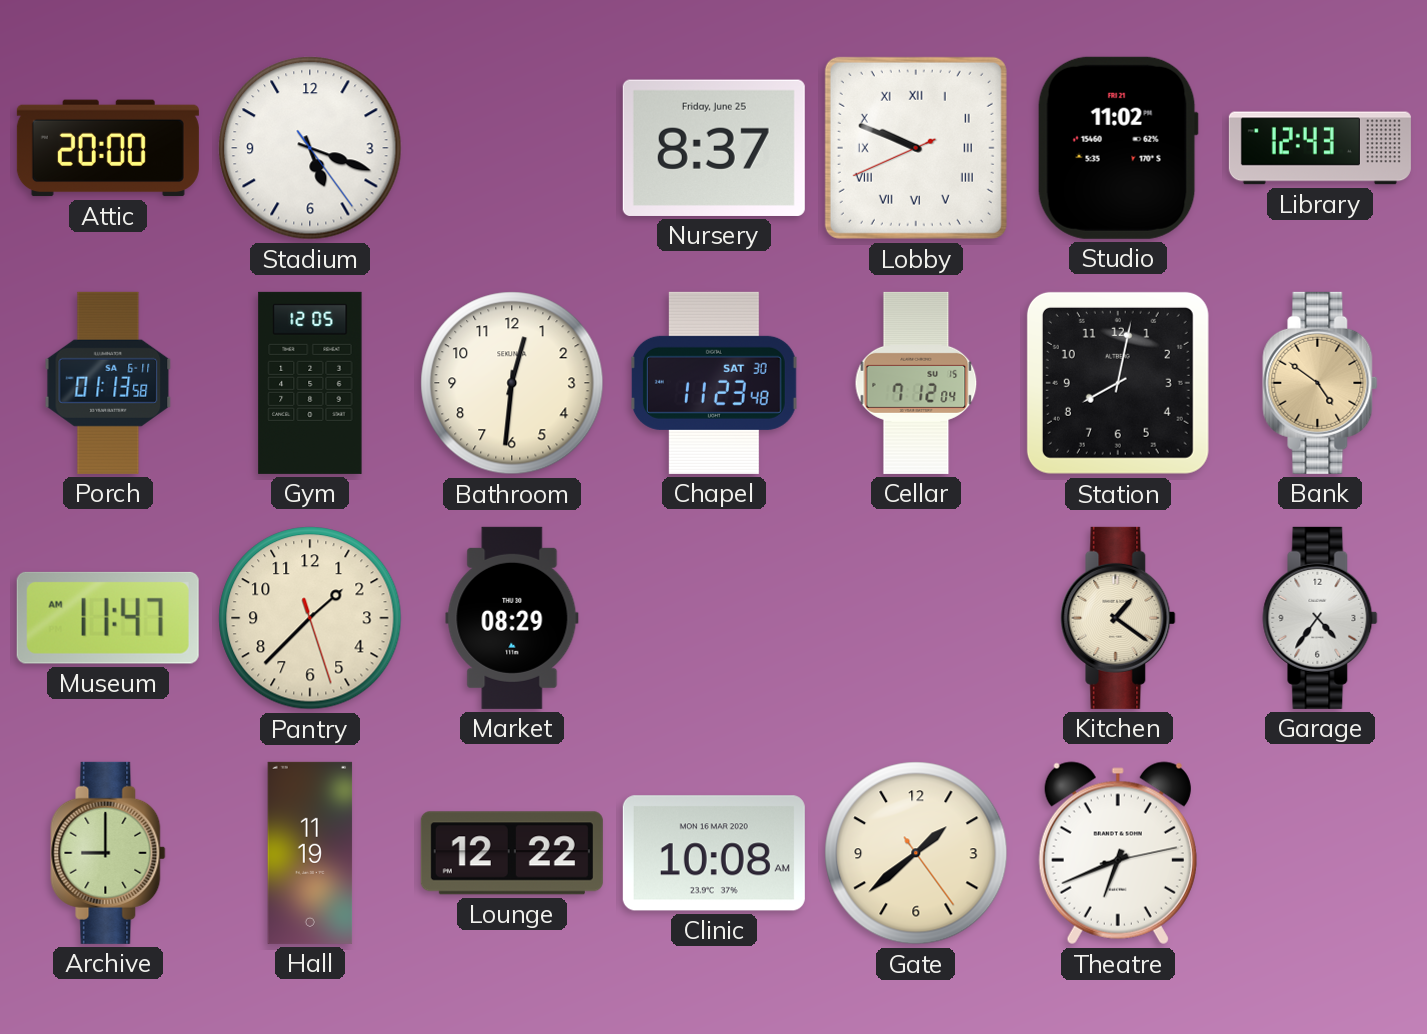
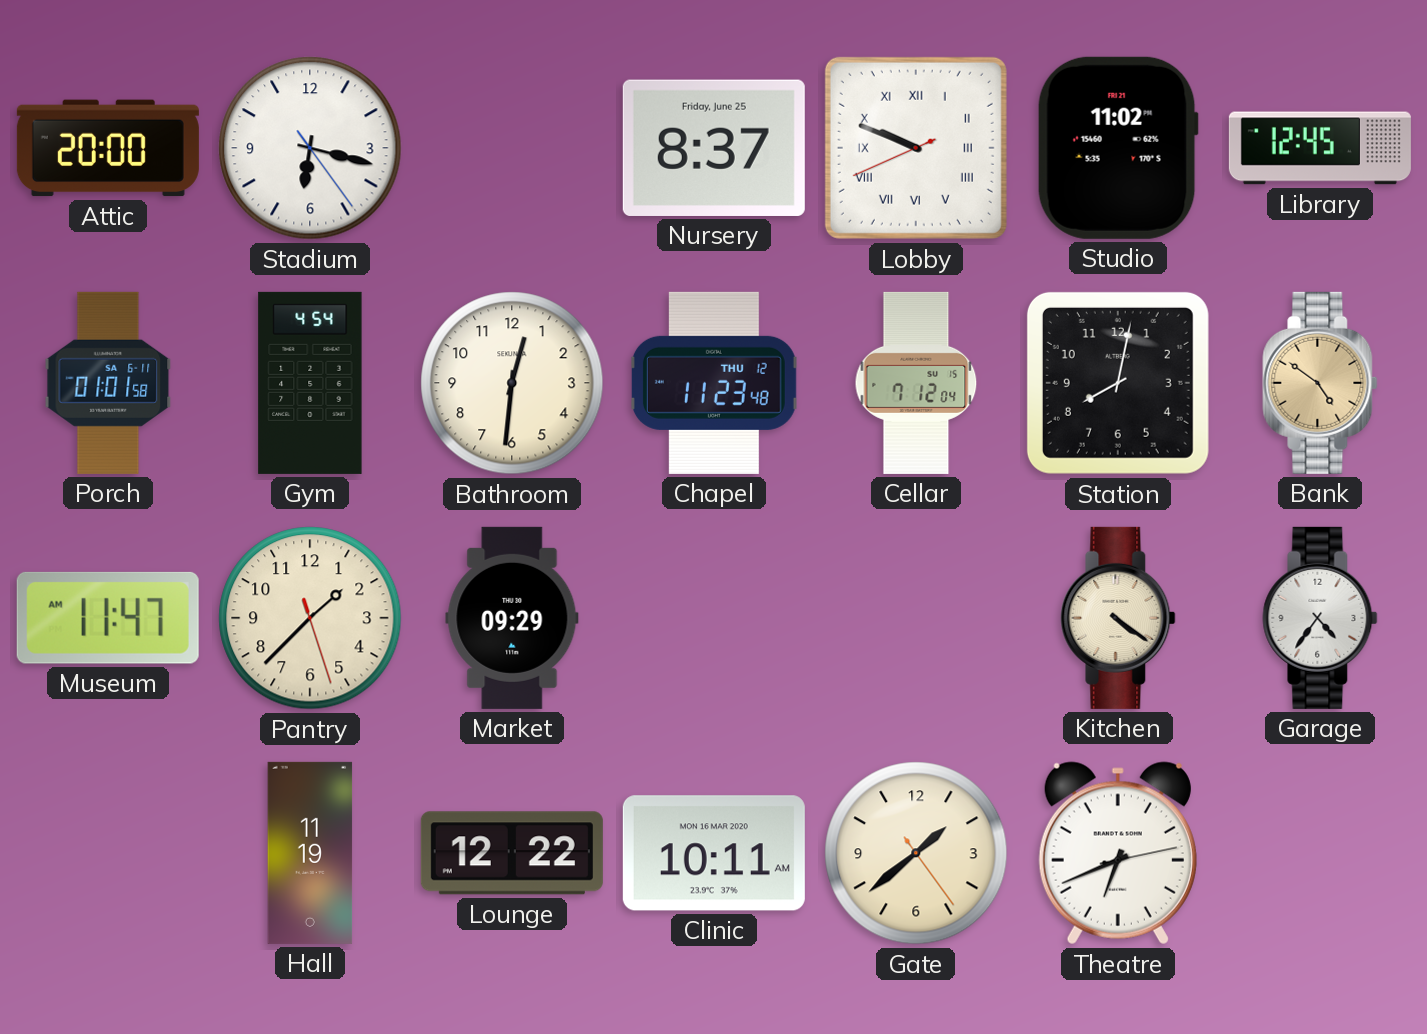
Stadium: 5:18 -> 6:17
Library: 12:43 -> 12:45
Porch: 01:13 -> 01:01
Gym: 12:05 -> 4:54
Chapel date: SAT 30 -> THU 12
Market: 08:29 -> 09:29
Kitchen: 1:21 -> 4:21
Archive: 9:00 -> none
Clinic: 10:08 -> 10:11
